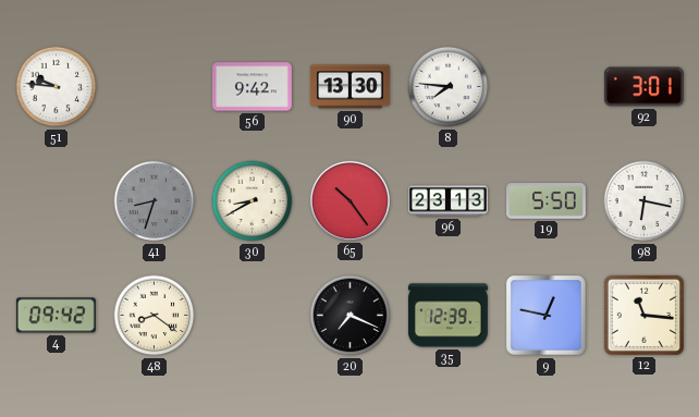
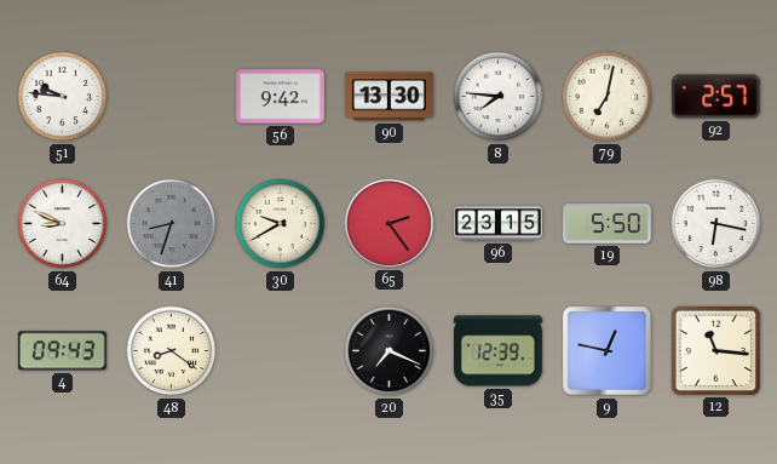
79: none -> 7:02
92: 3:01 -> 2:57
64: none -> 8:49
30: 8:40 -> 9:40
65: 10:24 -> 2:24
96: 23:13 -> 23:15
4: 09:42 -> 09:43
